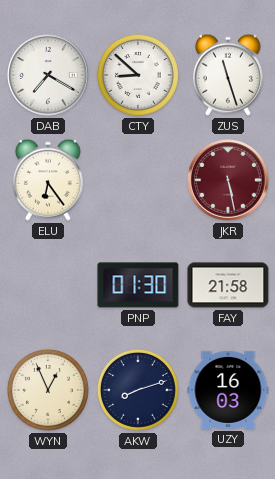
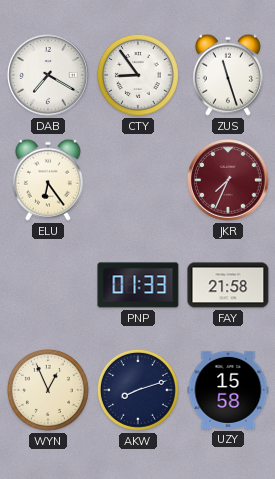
CTY: 8:52 -> 8:54
JKR: 5:28 -> 7:34
PNP: 01:30 -> 01:33
UZY: 16:03 -> 15:58
